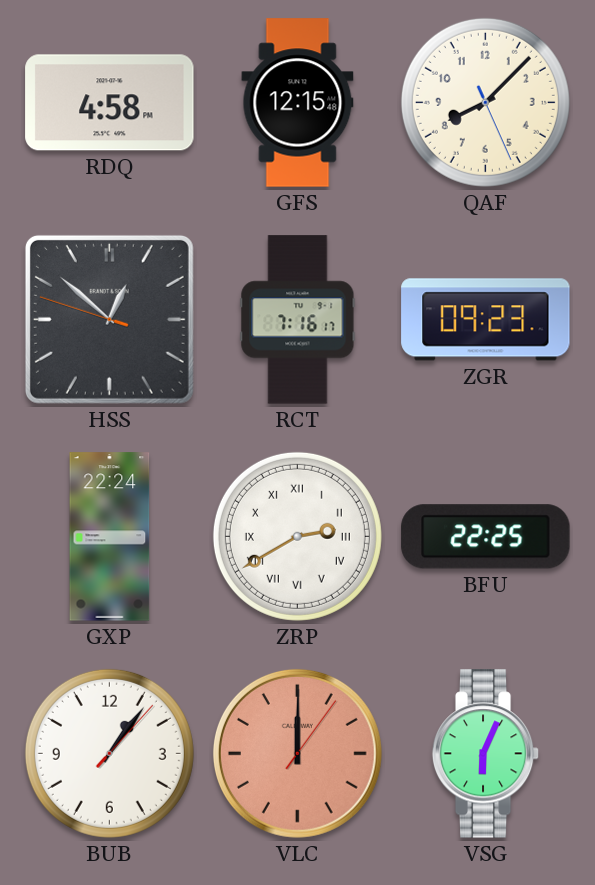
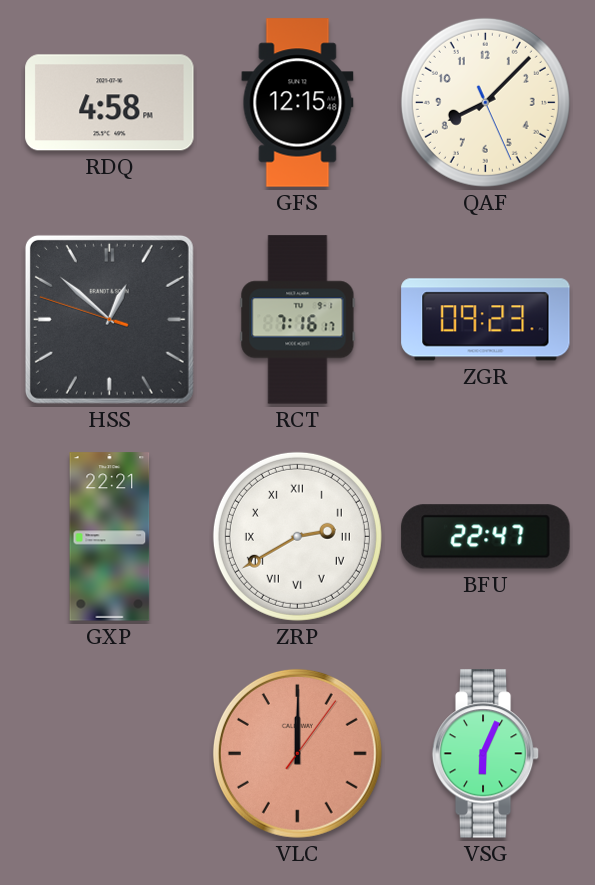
GXP: 22:24 -> 22:21
BFU: 22:25 -> 22:47
BUB: 1:06 -> none
